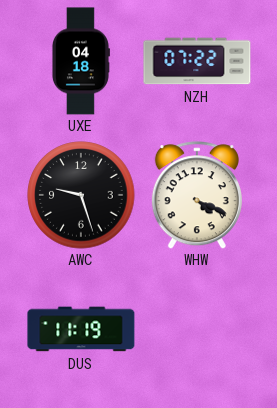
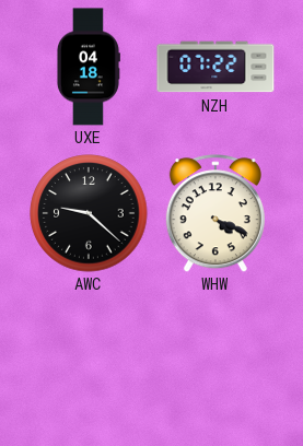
AWC: 9:27 -> 9:22
DUS: 11:19 -> none
